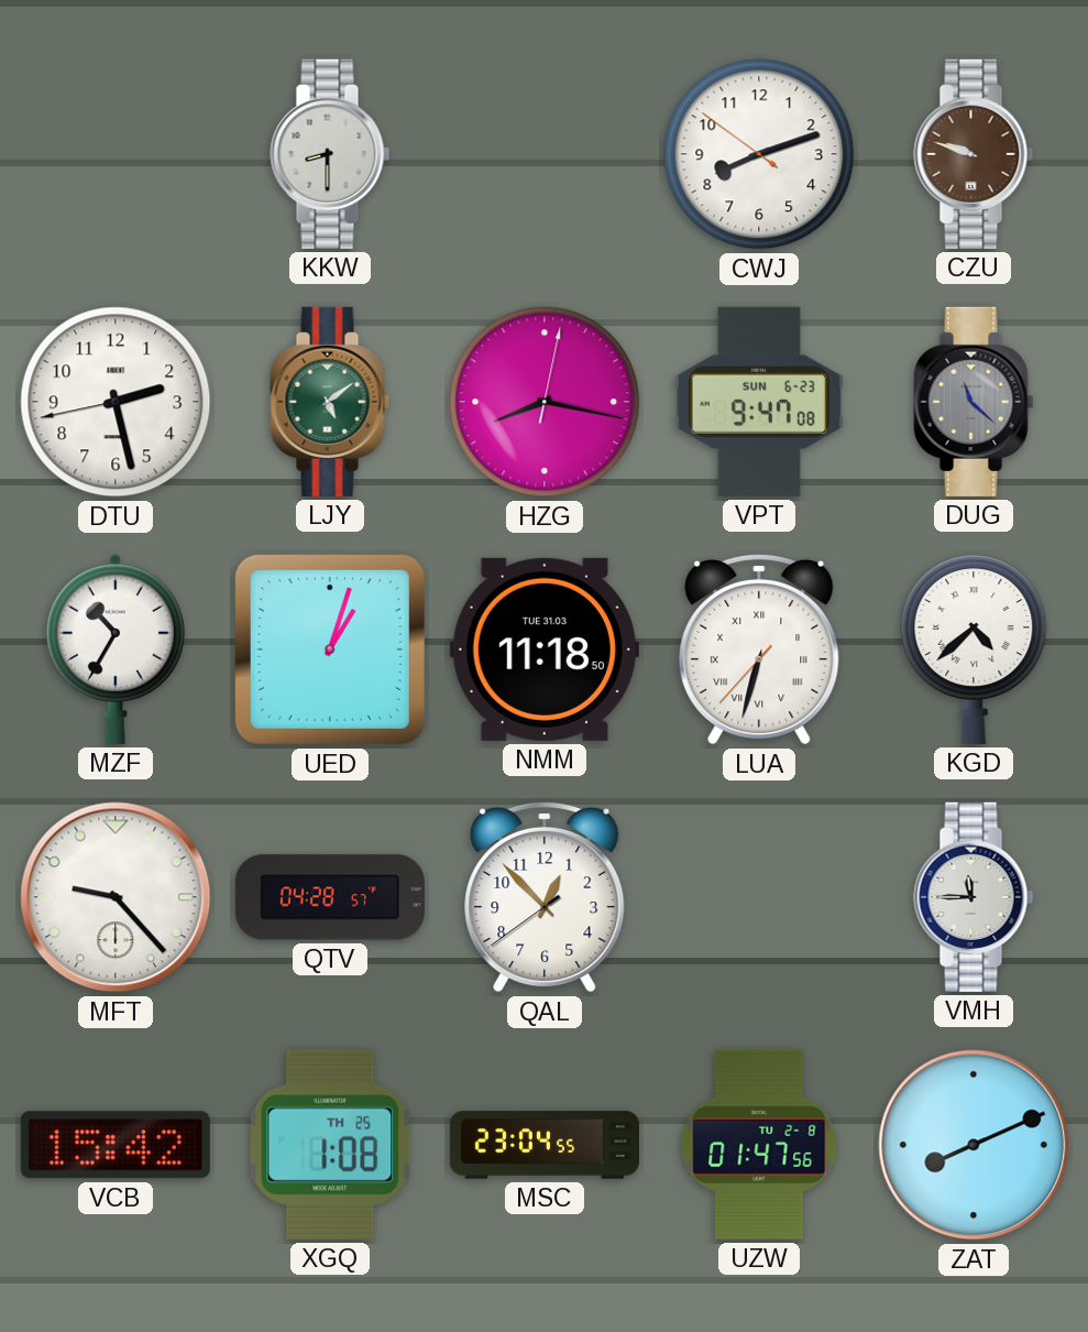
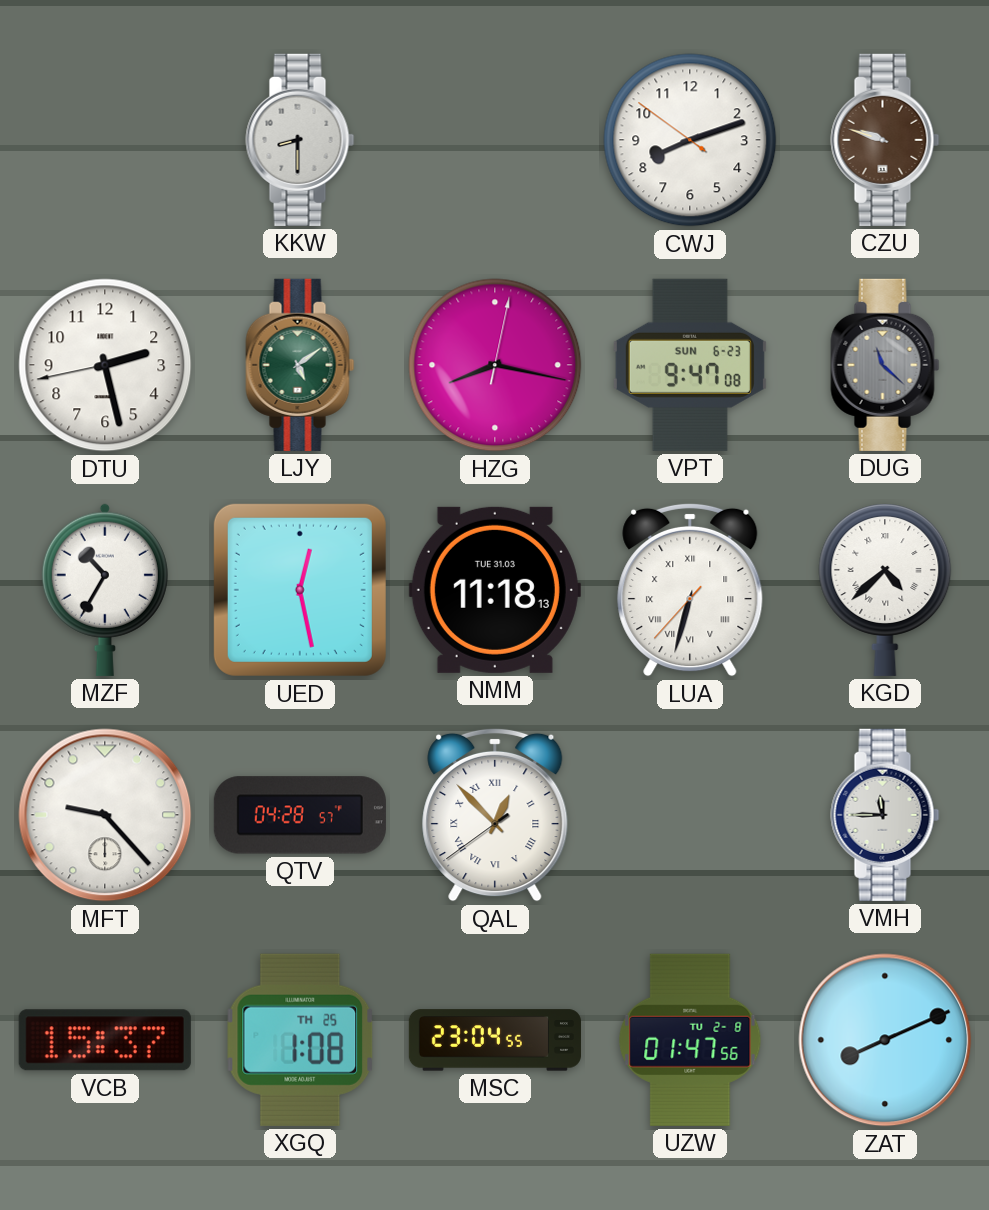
UED: 1:03 -> 12:28
NMM: 11:18:50 -> 11:18:13
QAL numerals: Arabic -> Roman
VCB: 15:42 -> 15:37
